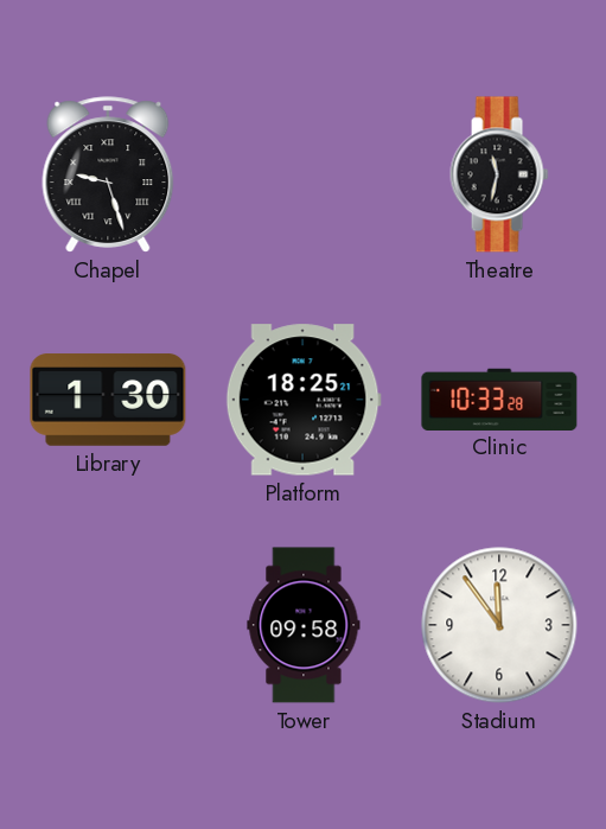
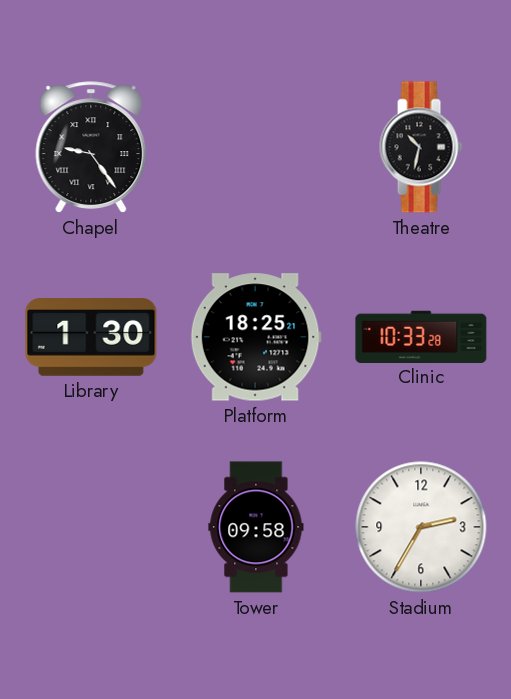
Chapel: 9:27 -> 9:24
Theatre: 11:32 -> 10:32
Stadium: 11:54 -> 2:35
